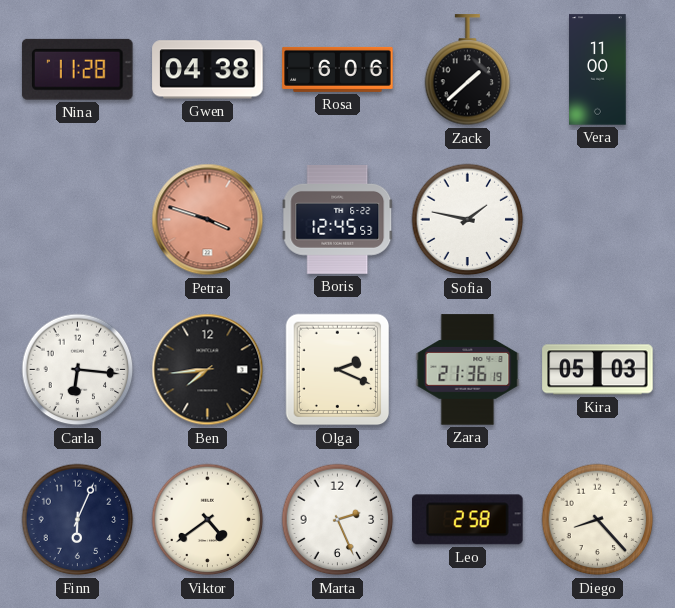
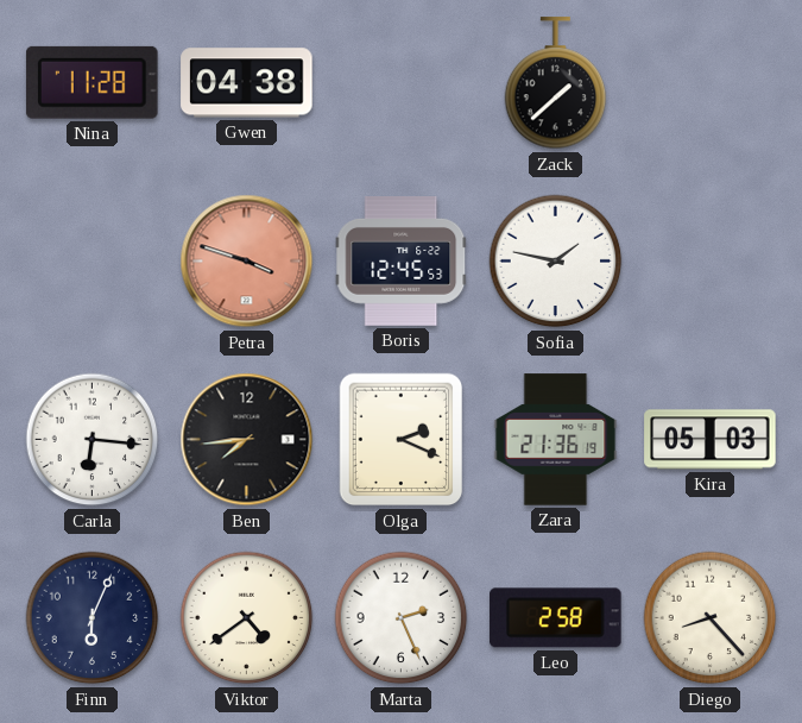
Rosa: 6:06 -> none
Vera: 11:00 -> none
